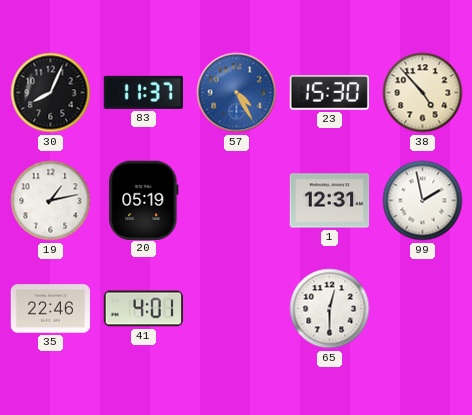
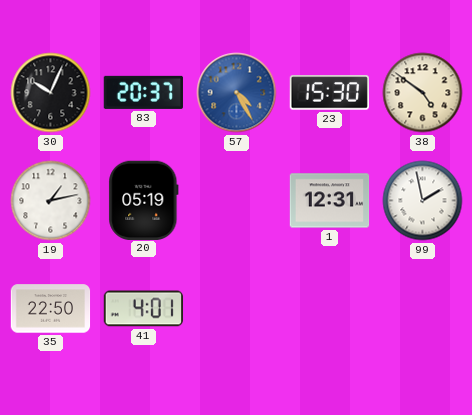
30: 8:04 -> 10:04
83: 11:37 -> 20:37
38: 4:53 -> 4:51
35: 22:46 -> 22:50
65: 12:30 -> none
